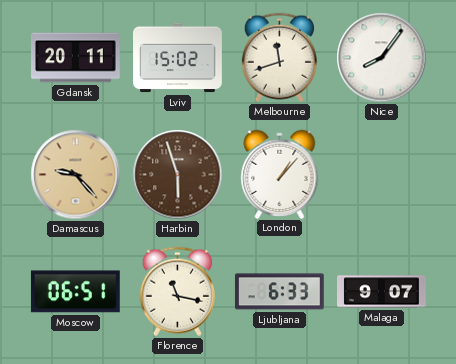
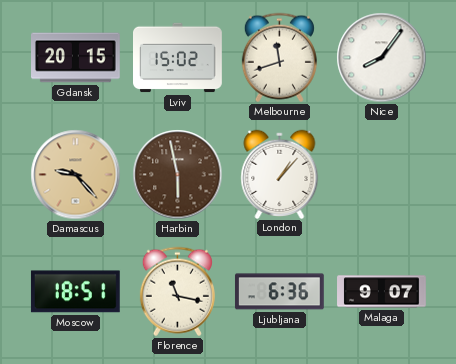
Gdansk: 20:11 -> 20:15
Harbin: 5:57 -> 5:58
Moscow: 06:51 -> 18:51
Ljubljana: 6:33 -> 6:36
